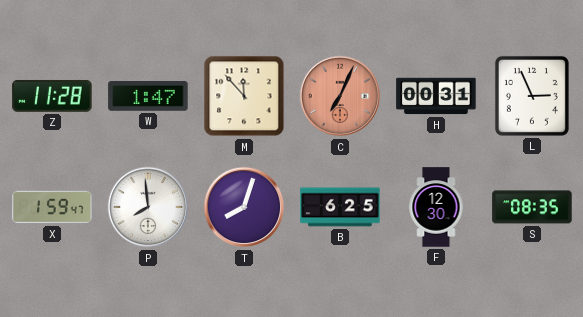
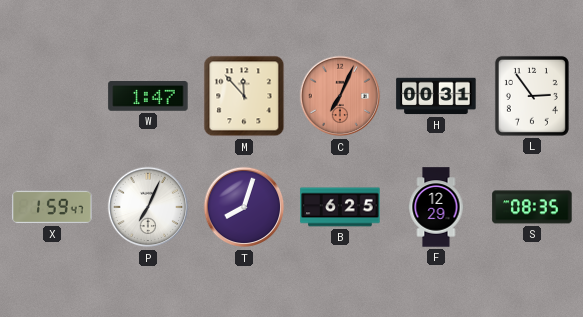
Z: 11:28 -> none
L: 2:56 -> 2:54
P: 7:59 -> 7:04
F: 12:30 -> 12:29
